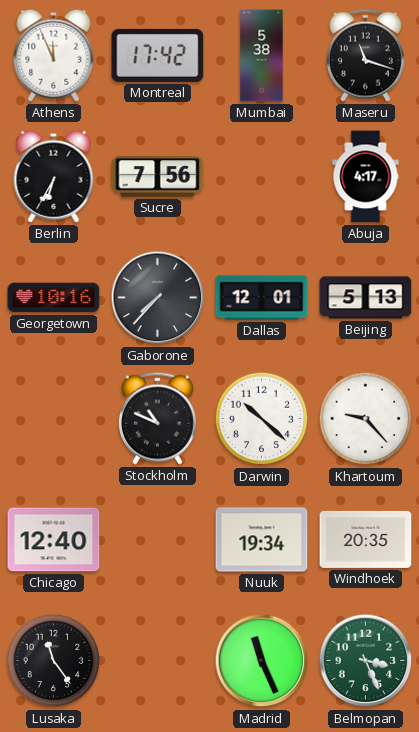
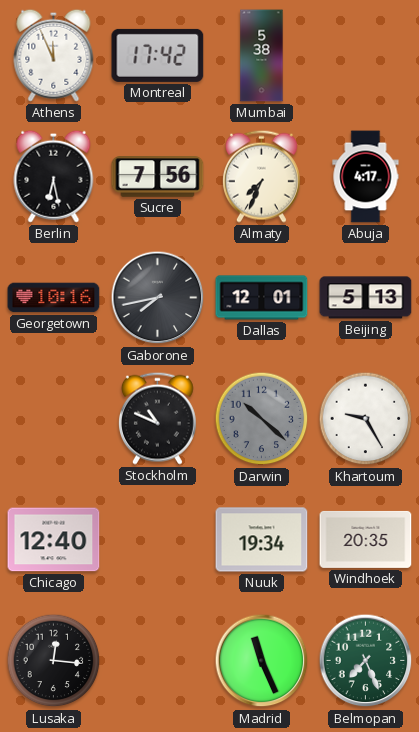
Maseru: 11:18 -> none
Berlin: 6:35 -> 6:28
Almaty: none -> 7:34
Gaborone: 7:37 -> 7:43
Darwin dial: white -> grey
Khartoum: 9:23 -> 9:25
Lusaka: 11:24 -> 12:16
Belmopan: 3:26 -> 7:26
